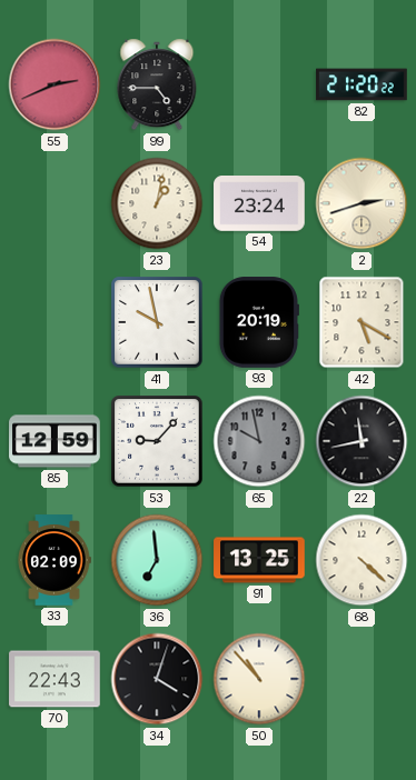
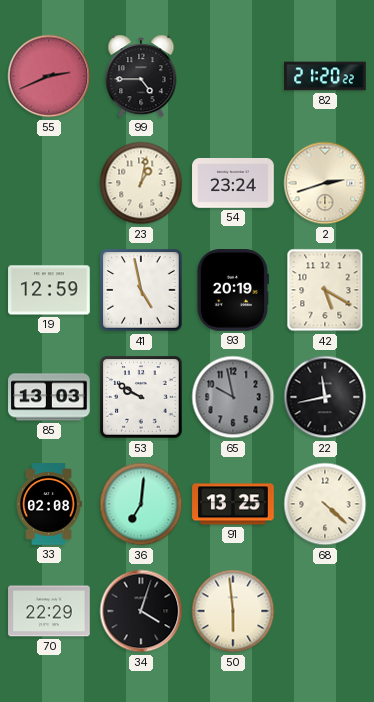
19: none -> 12:59
41: 9:58 -> 4:58
85: 12:59 -> 13:03
53: 9:07 -> 9:50
33: 02:09 -> 02:08
36: 6:59 -> 7:01
70: 22:43 -> 22:29
50: 10:53 -> 5:59
